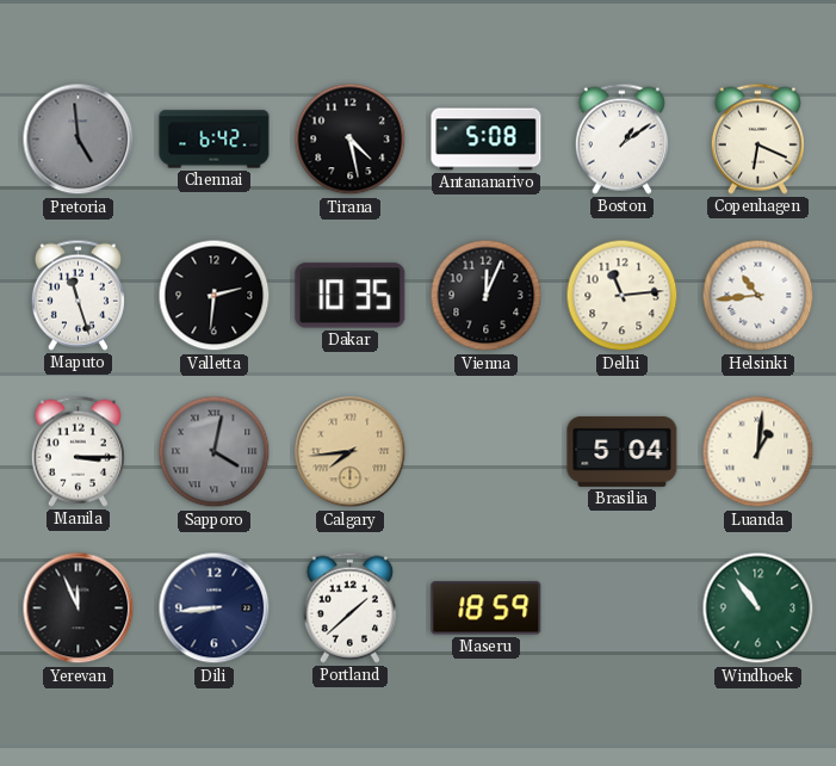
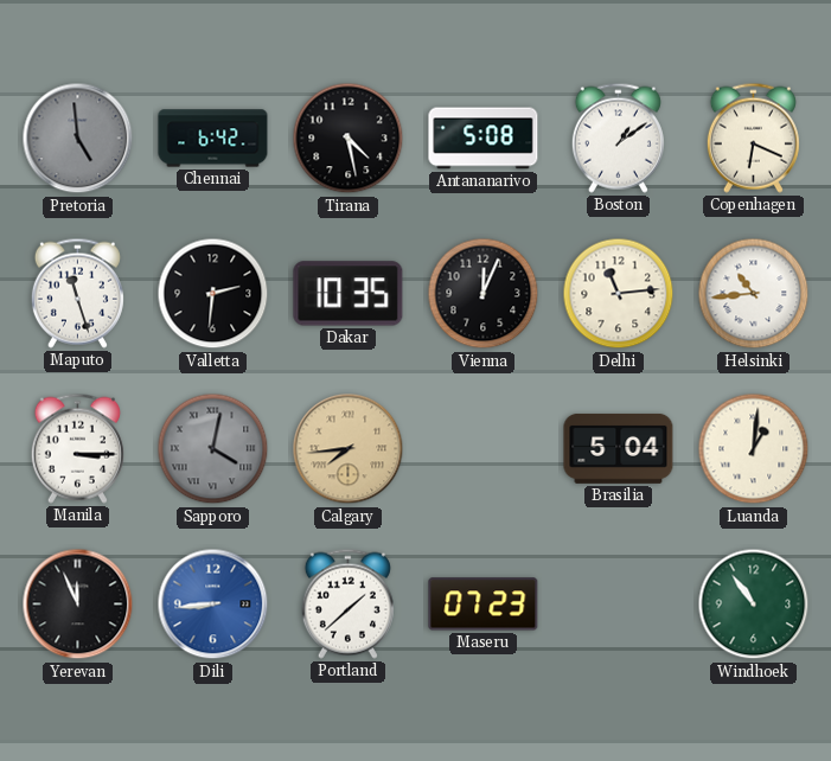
Dili dial: navy -> blue
Maseru: 18:59 -> 07:23
